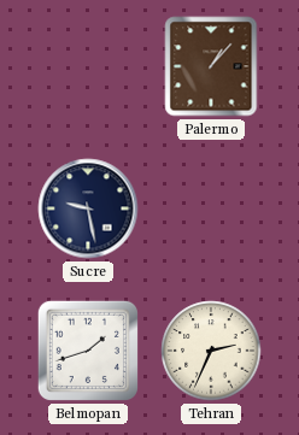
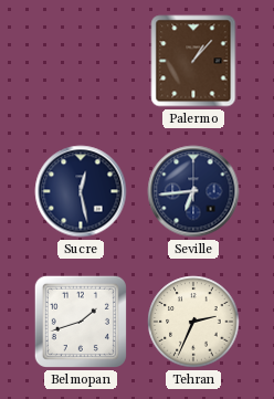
Sucre: 9:28 -> 12:28
Seville: none -> 6:44
